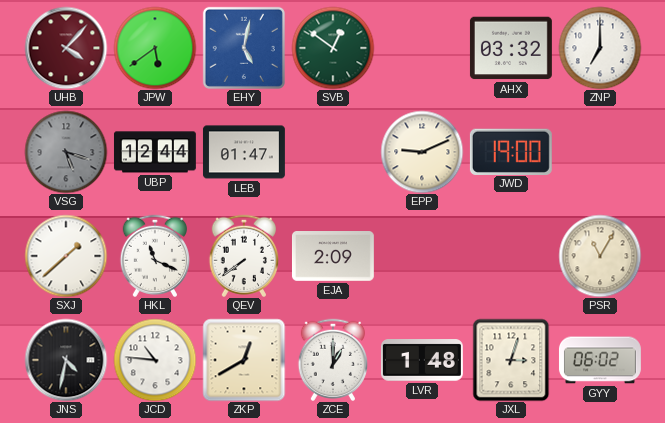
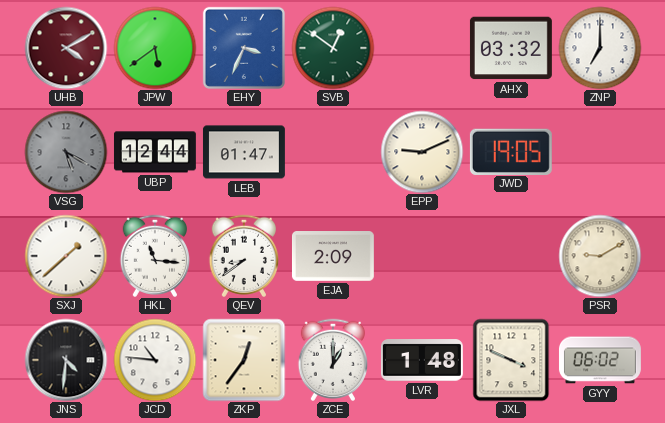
UHB: 4:07 -> 4:10
EHY: 5:02 -> 3:34
VSG: 5:18 -> 5:20
JWD: 19:00 -> 19:05
HKL: 11:19 -> 11:16
QEV: 7:39 -> 8:39
PSR: 11:05 -> 9:10
JNS: 4:32 -> 4:31
ZKP: 12:40 -> 12:36
JXL: 3:03 -> 3:49
